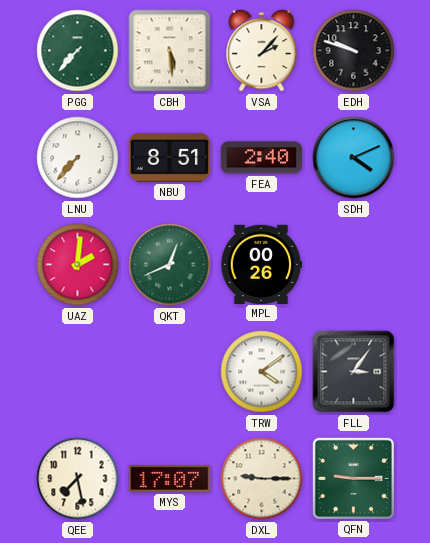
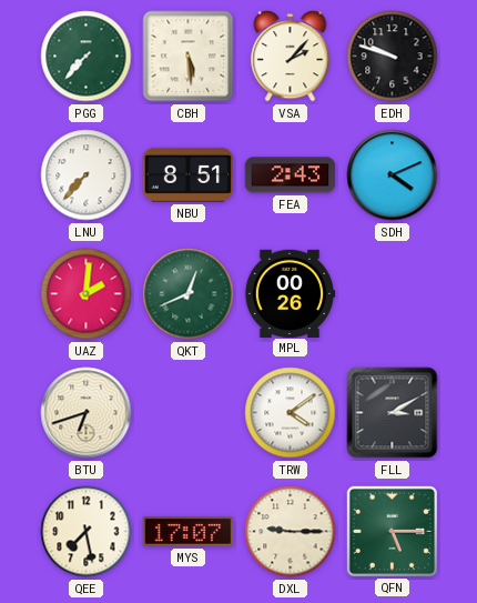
FEA: 2:40 -> 2:43
BTU: none -> 6:42
FLL: 3:06 -> 3:10
QFN: 9:15 -> 5:15
